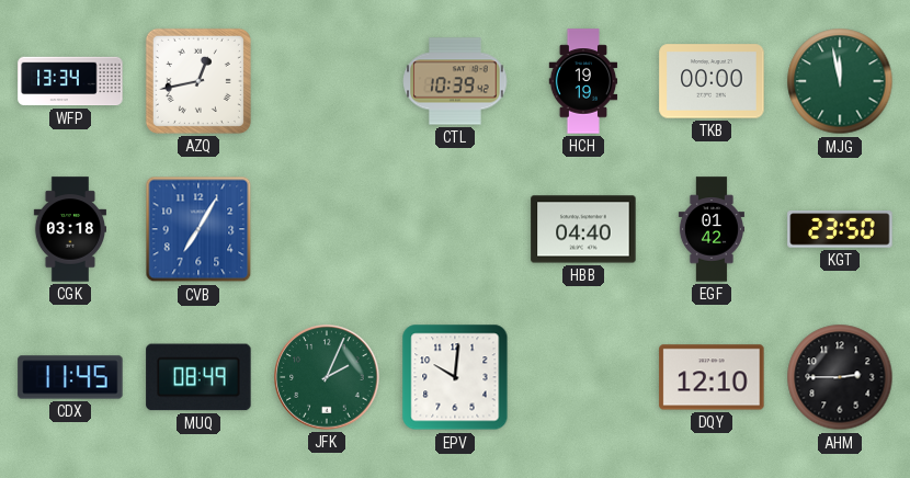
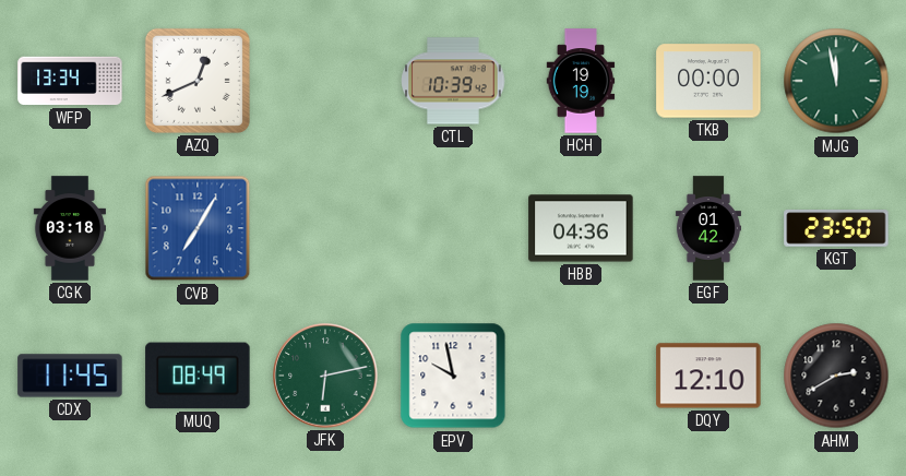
AZQ: 12:43 -> 12:41
HBB: 04:40 -> 04:36
JFK: 2:04 -> 6:13
EPV: 10:01 -> 9:58
AHM: 2:45 -> 2:40
